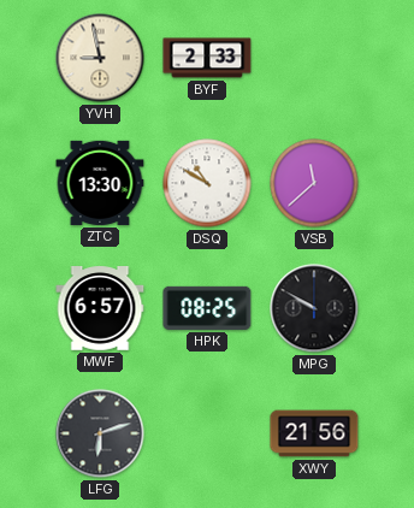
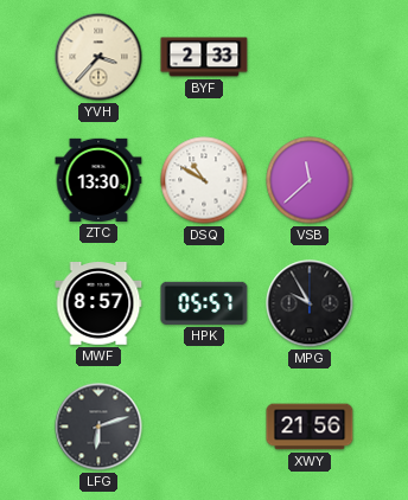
YVH: 8:58 -> 3:37
MWF: 6:57 -> 8:57
HPK: 08:25 -> 05:57
MPG: 9:50 -> 9:55
